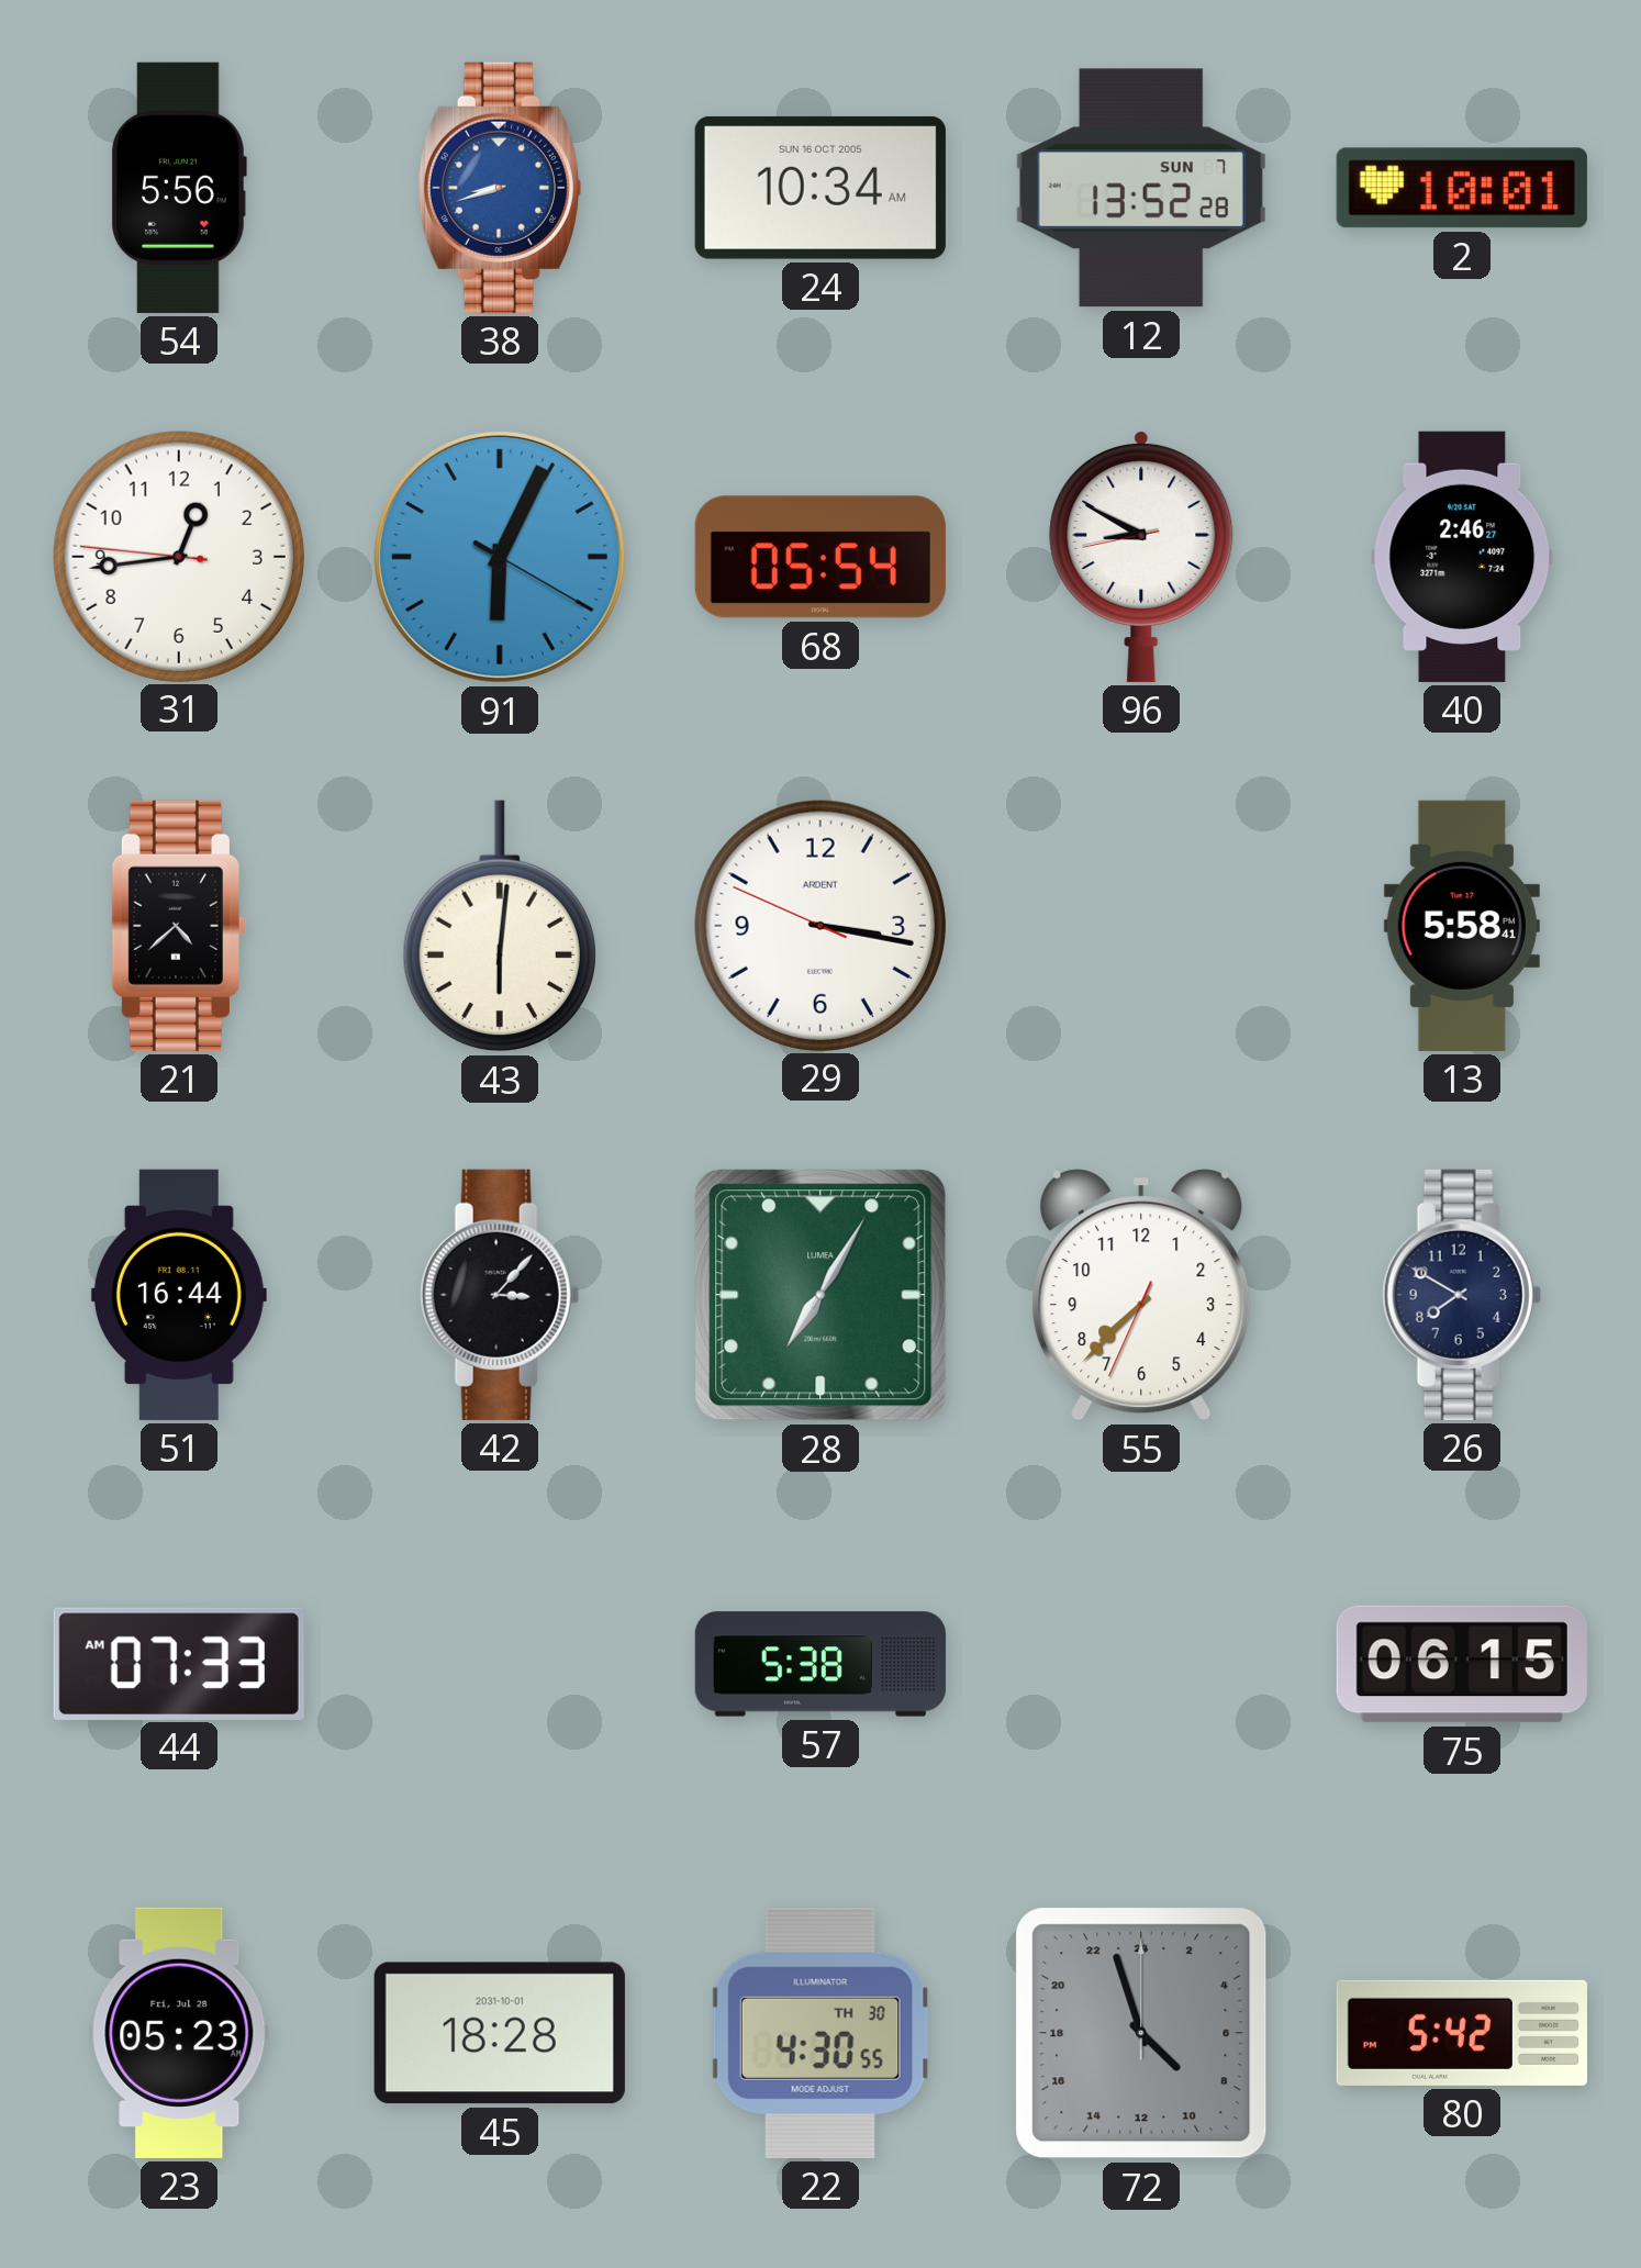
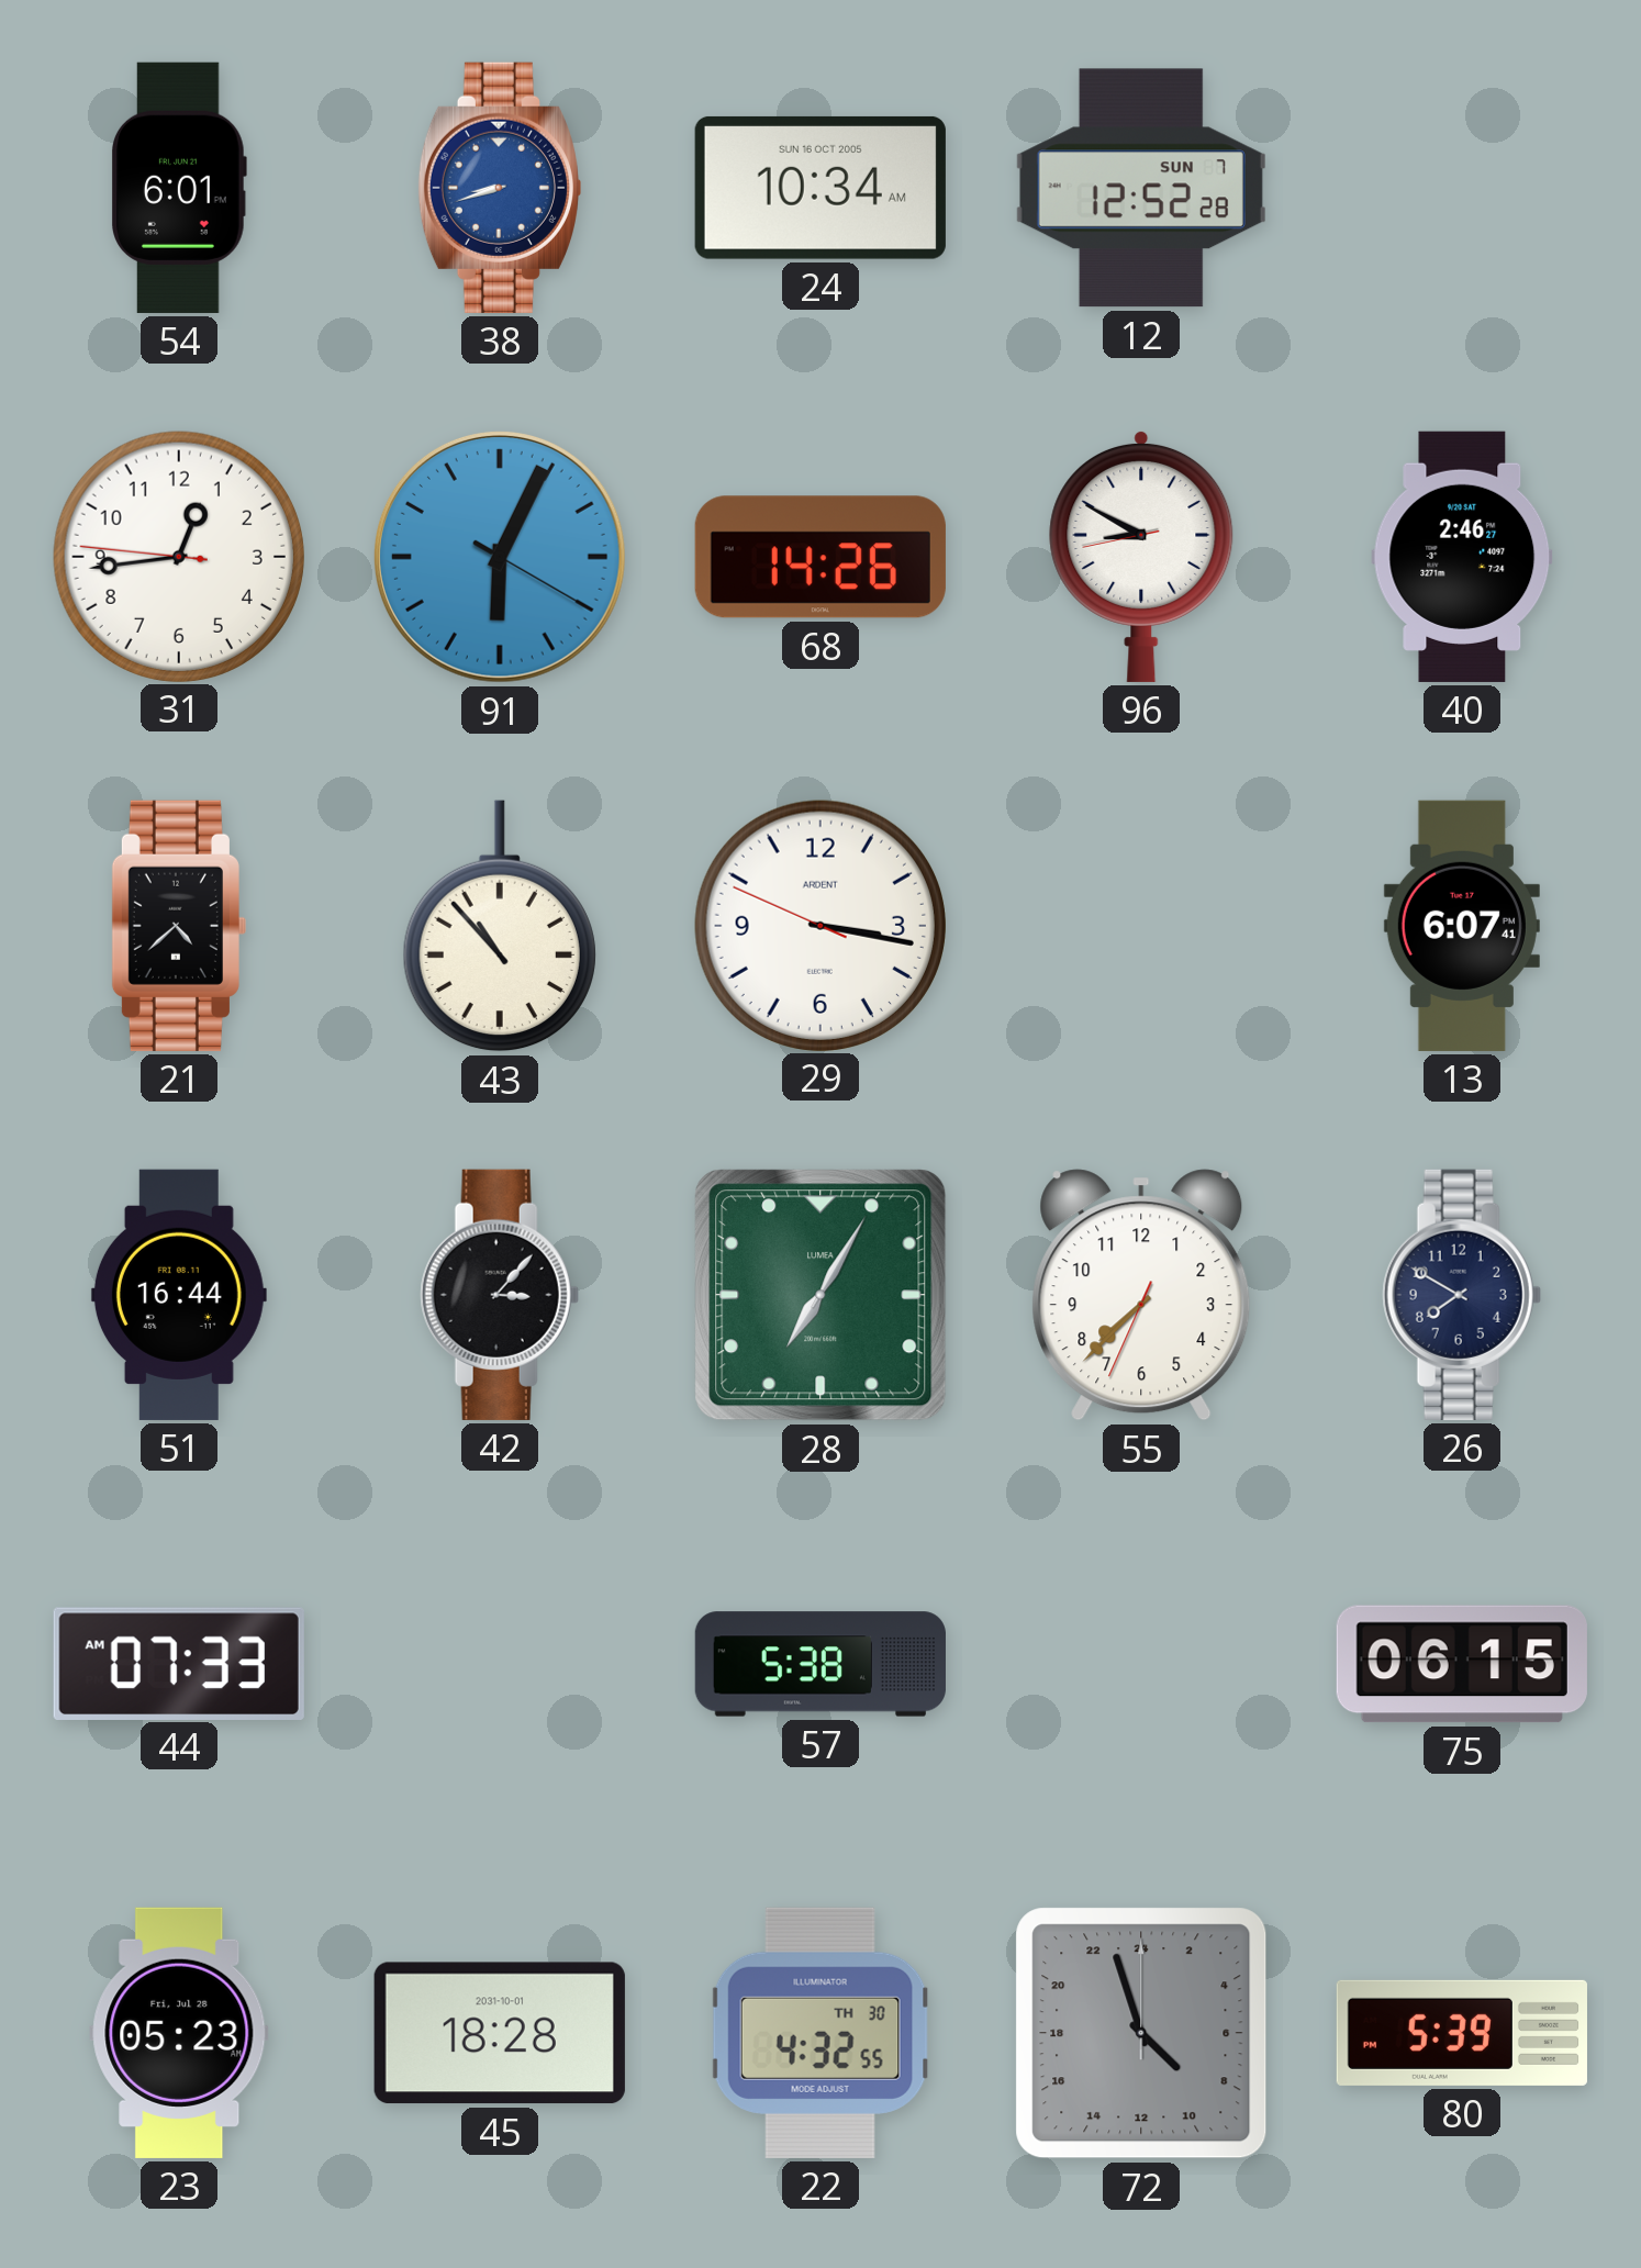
54: 5:56 -> 6:01
12: 13:52 -> 12:52
2: 10:01 -> none
68: 05:54 -> 14:26
43: 6:01 -> 10:53
13: 5:58 -> 6:07
22: 4:30 -> 4:32
80: 5:42 -> 5:39
